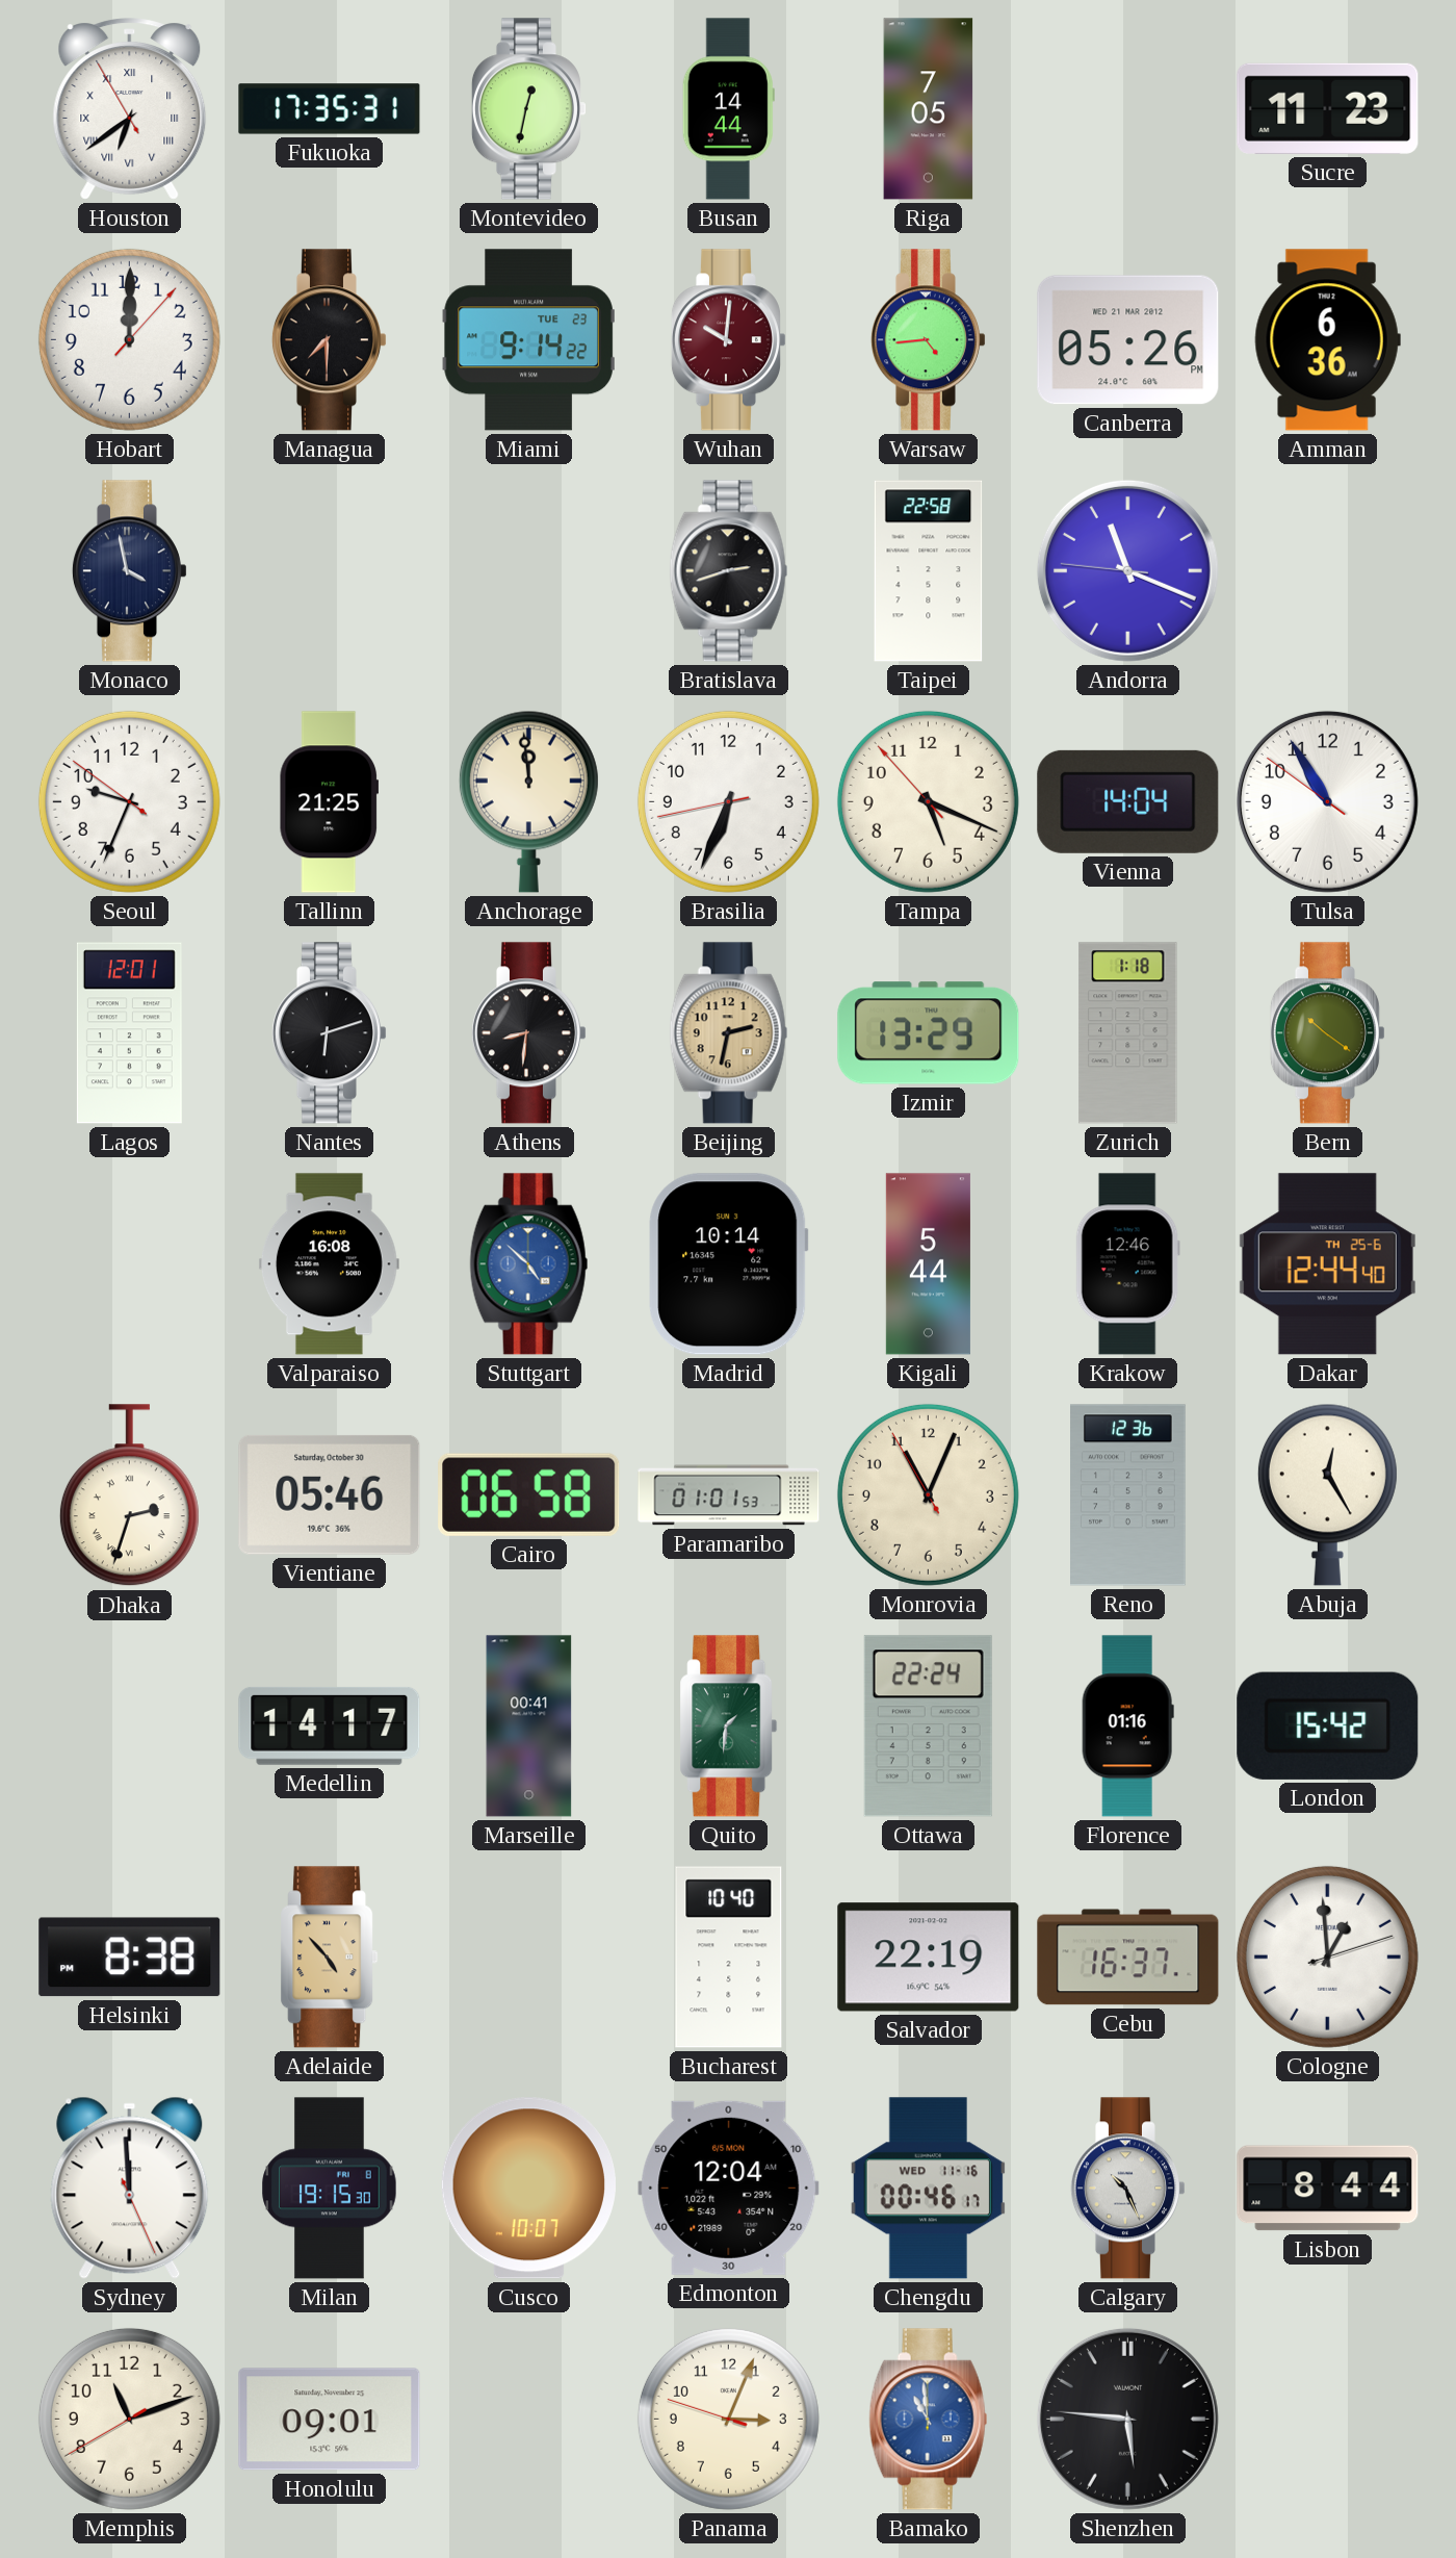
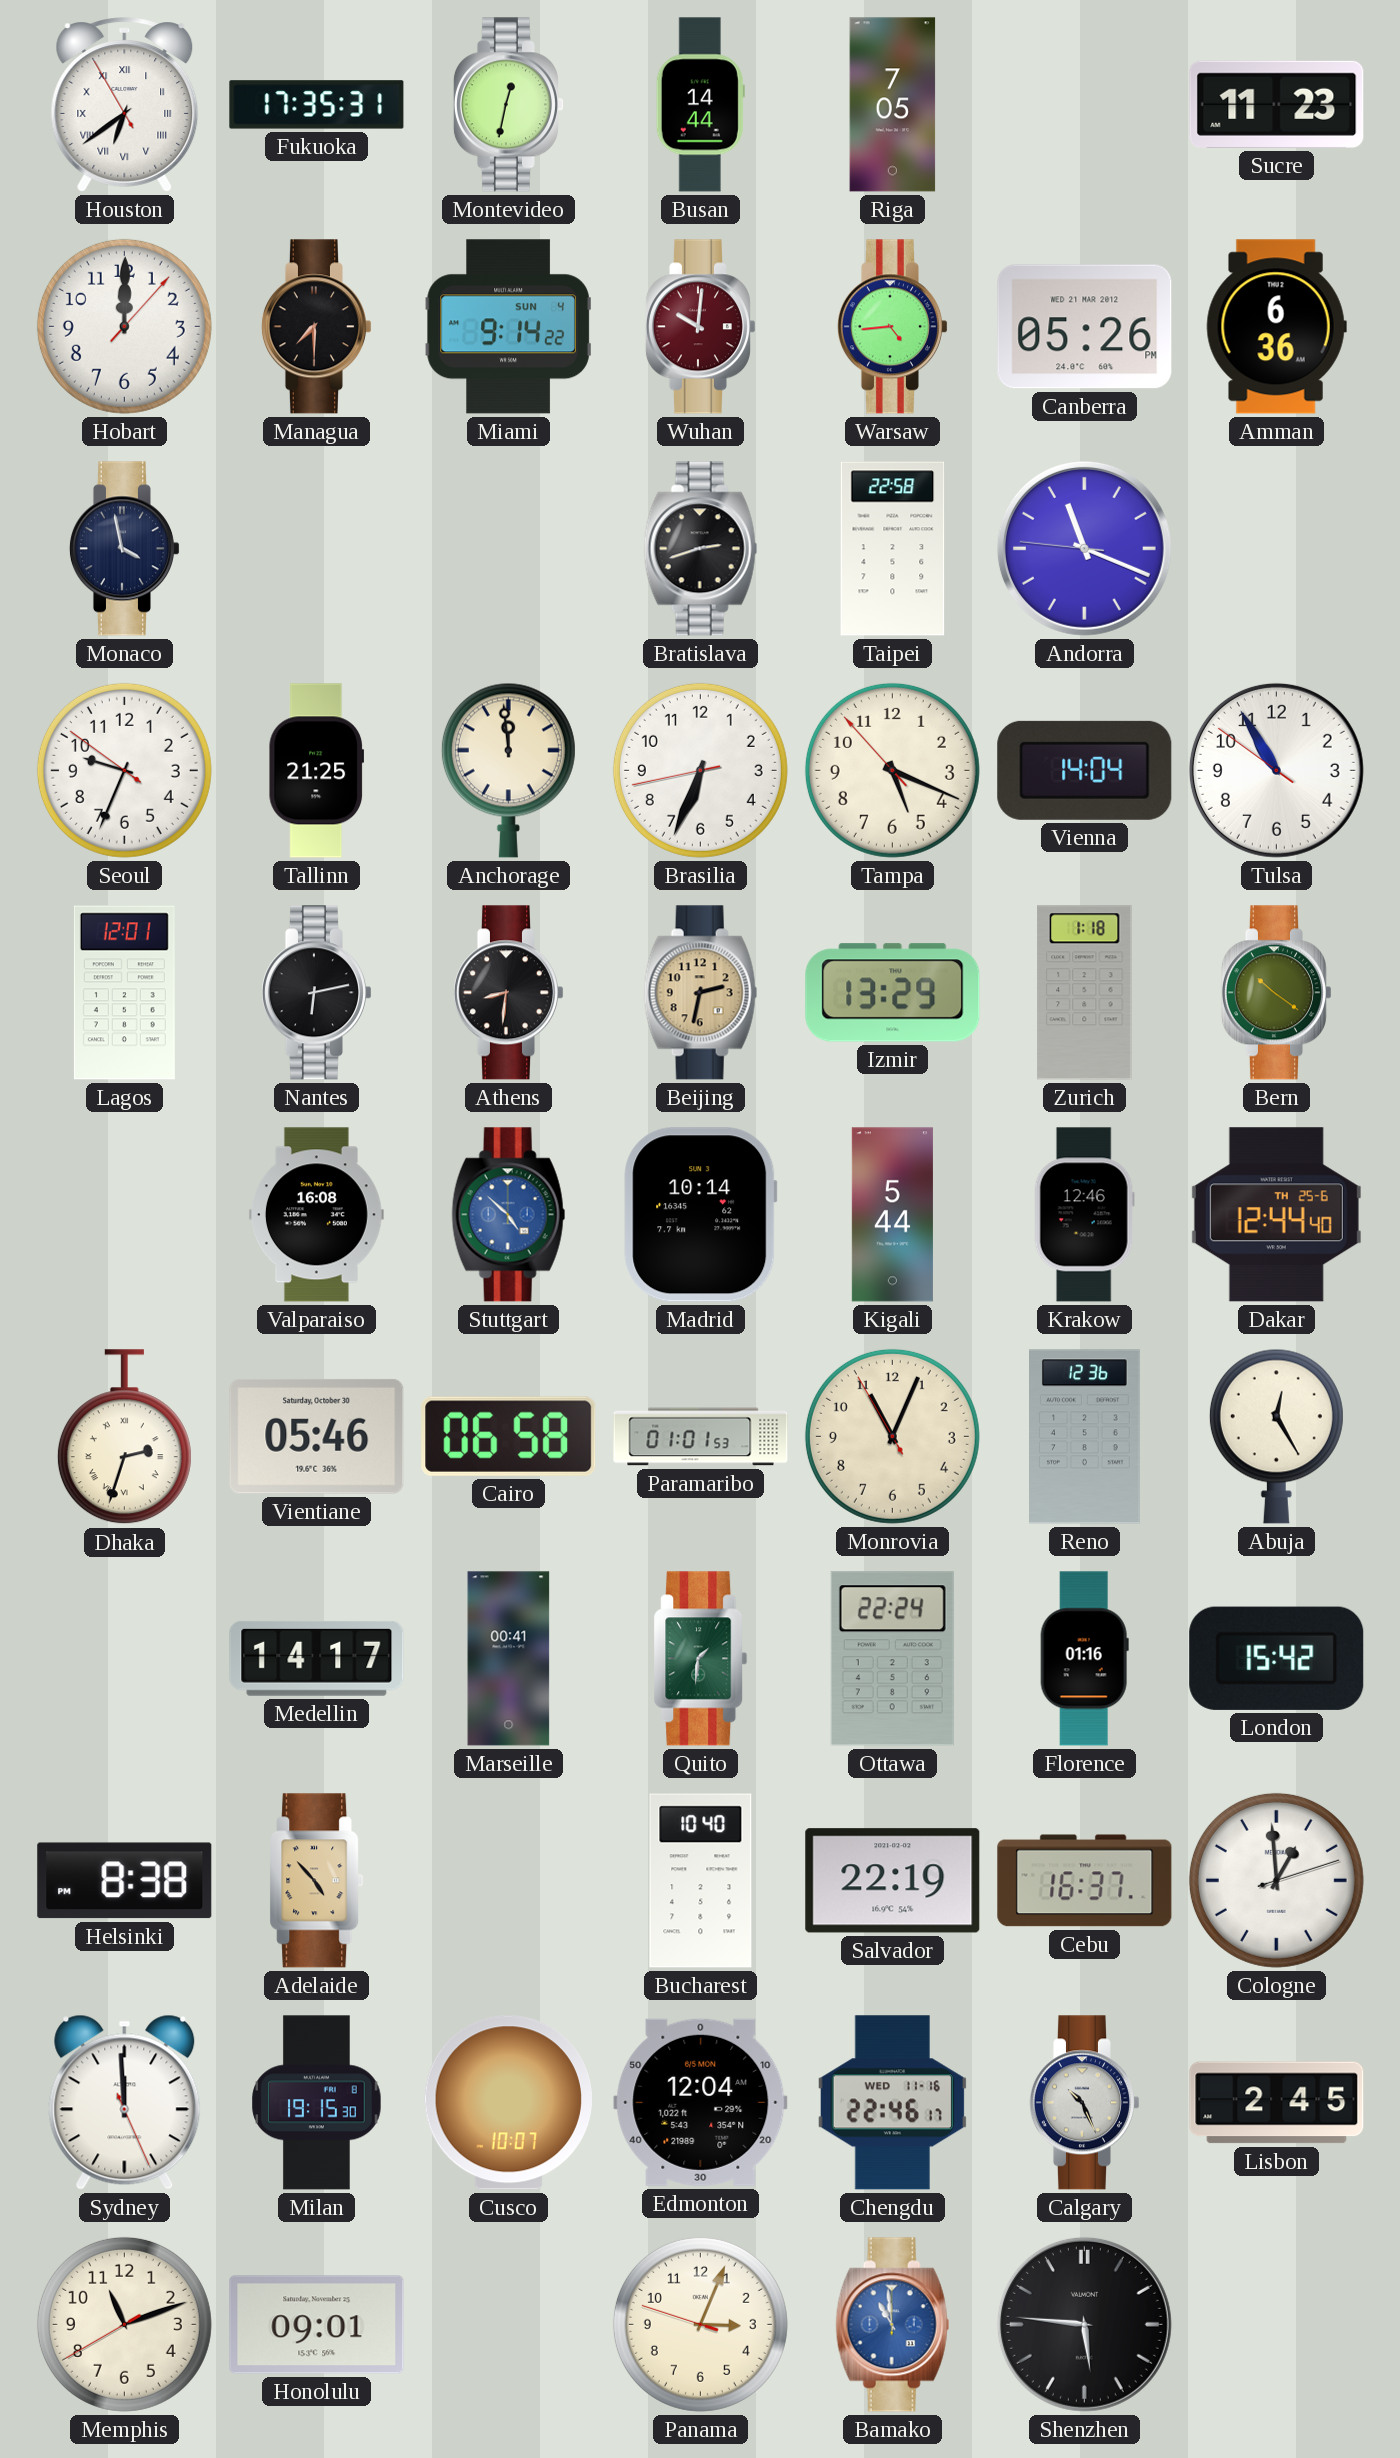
Miami date: TUE 23 -> SUN 4
Nantes: 6:12 -> 6:13
Chengdu: 00:46 -> 22:46
Lisbon: 8:44 -> 2:45
